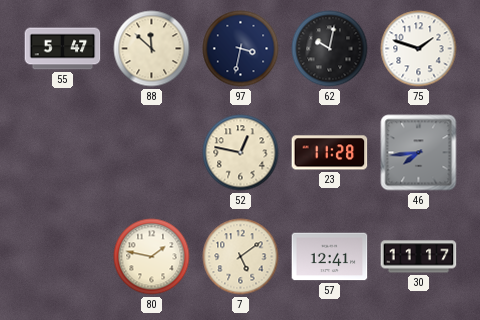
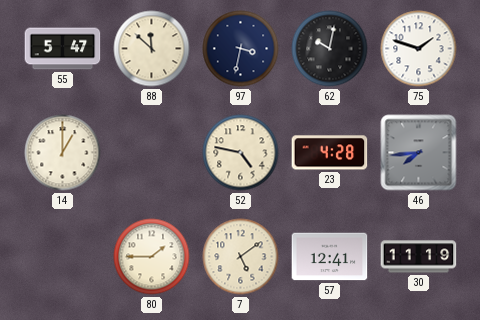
14: none -> 1:00
52: 12:47 -> 4:47
23: 11:28 -> 4:28
80: 1:47 -> 1:45
30: 11:17 -> 11:19
